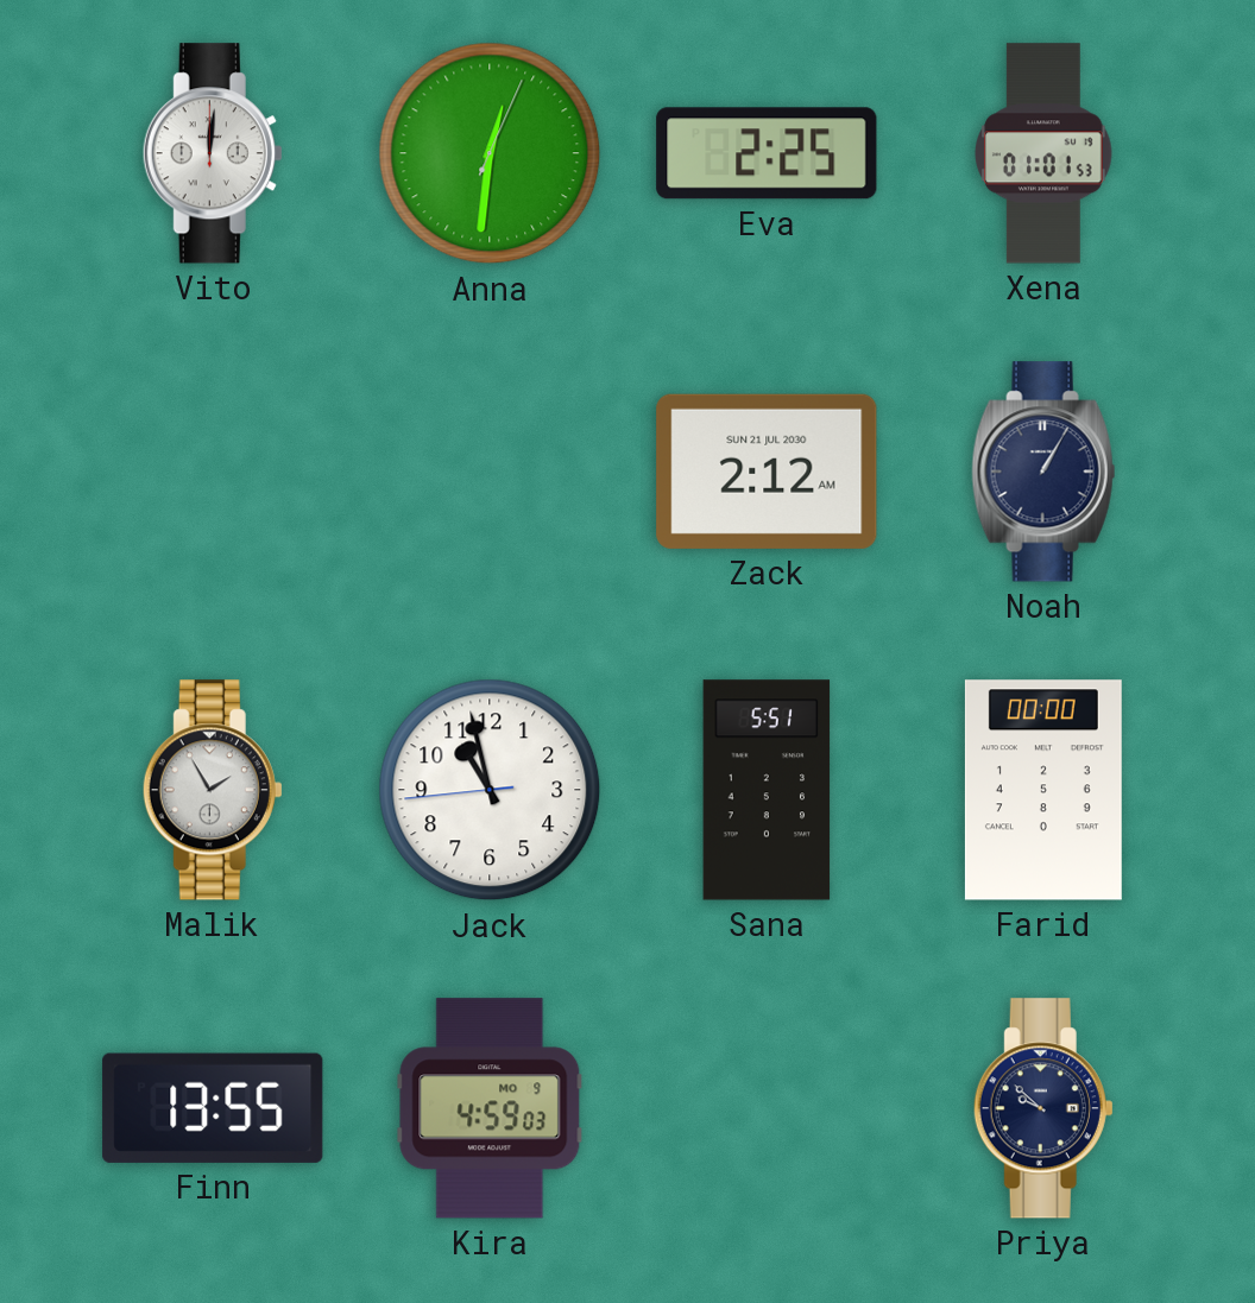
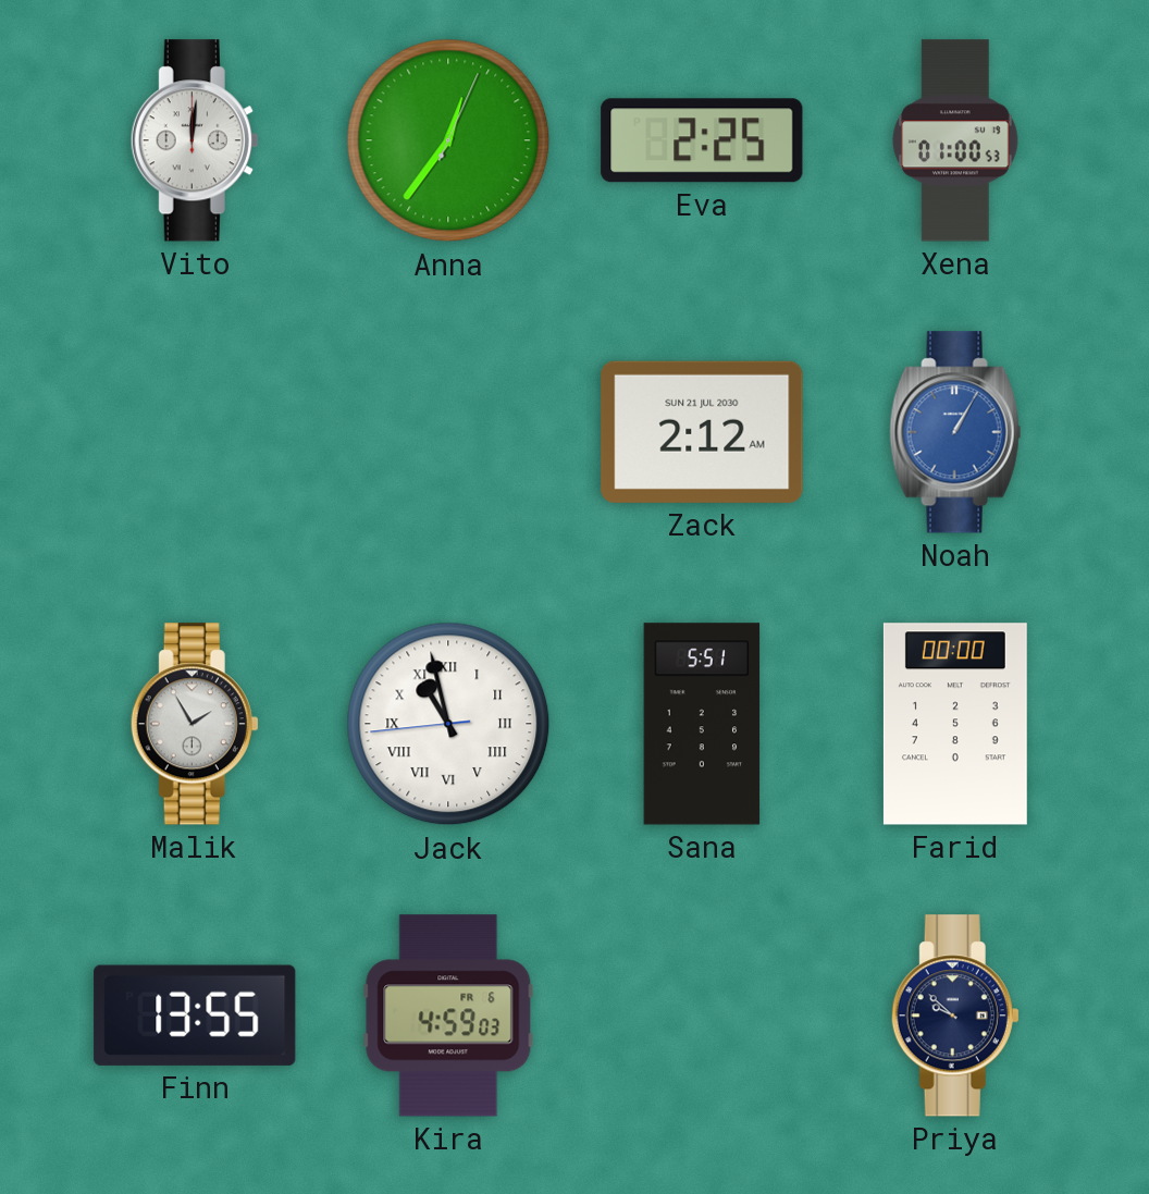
Anna: 12:31 -> 12:36
Xena: 01:01 -> 01:00
Noah dial: navy -> blue
Jack numerals: Arabic -> Roman
Kira date: MO 9 -> FR 6
